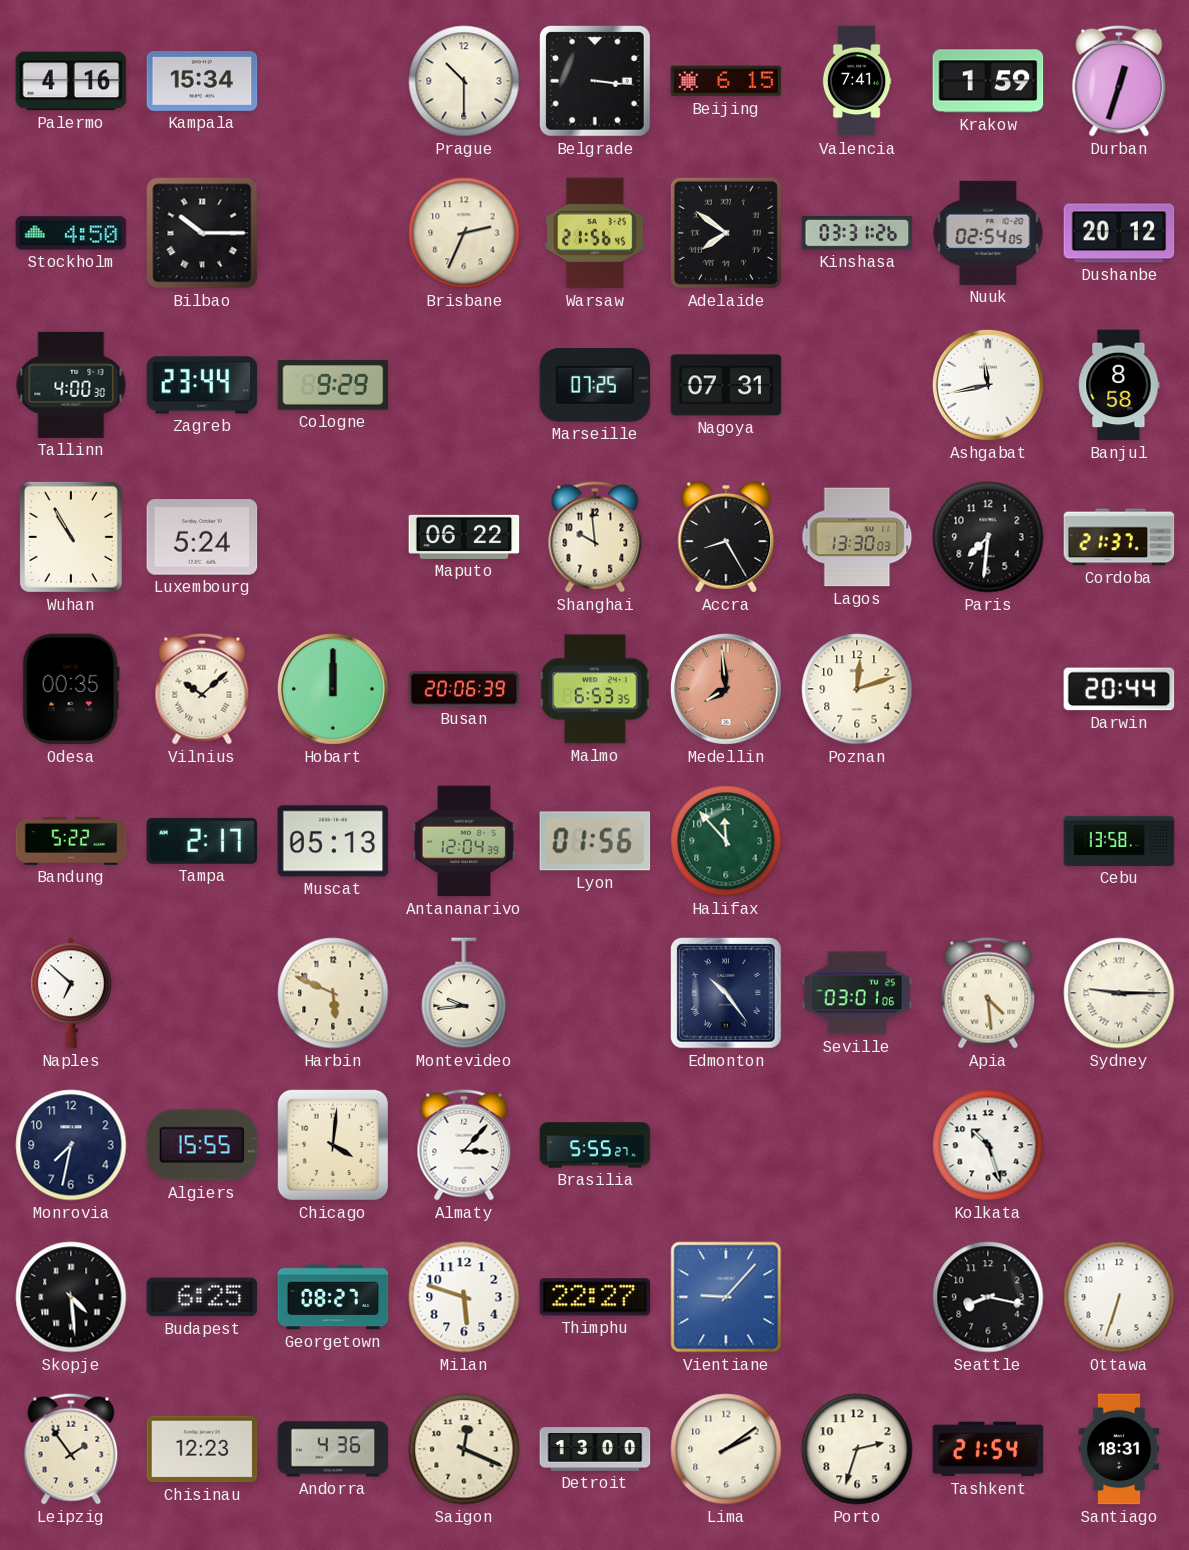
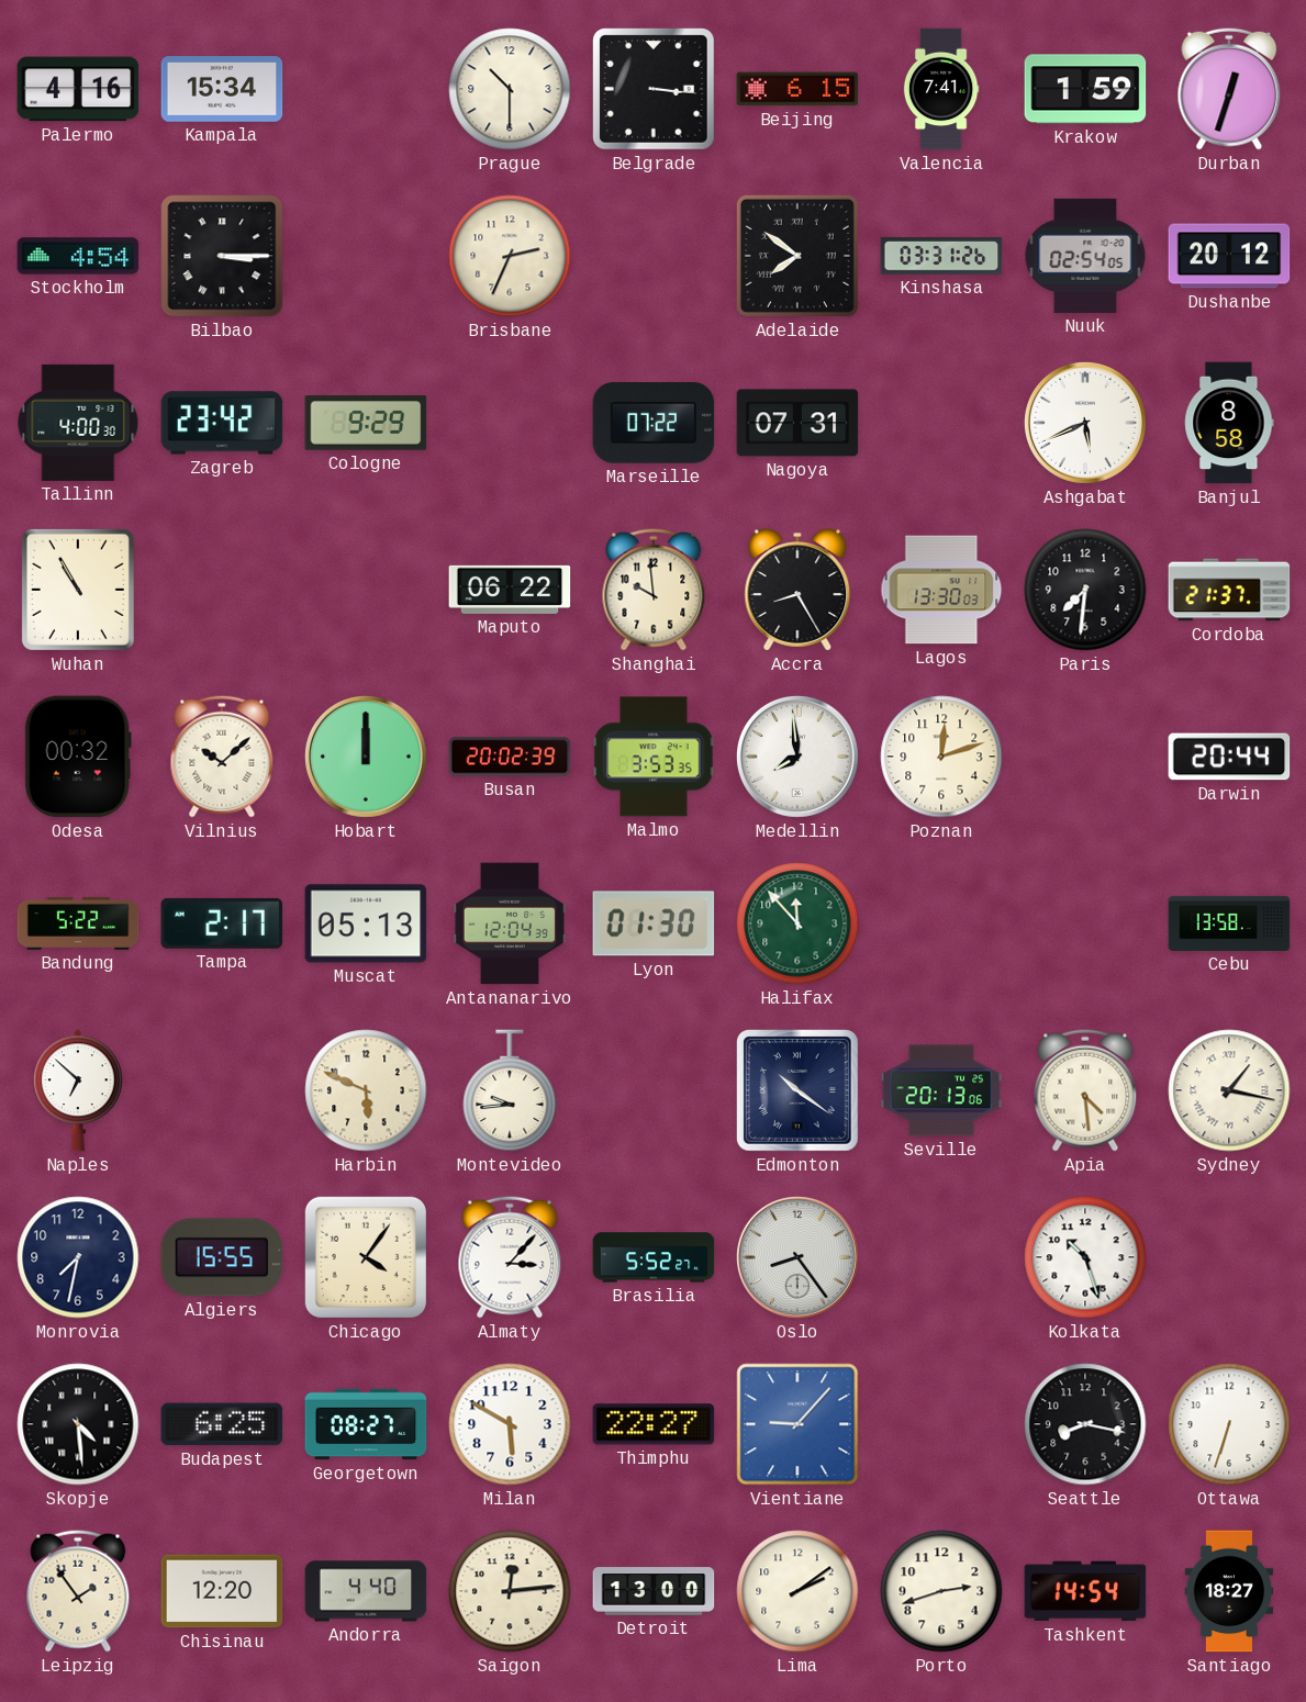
Stockholm: 4:50 -> 4:54
Bilbao: 10:15 -> 3:15
Warsaw: 21:56 -> none
Zagreb: 23:44 -> 23:42
Marseille: 07:25 -> 07:22
Ashgabat: 11:43 -> 5:41
Luxembourg: 5:24 -> none
Odesa: 00:35 -> 00:32
Busan: 20:06 -> 20:02
Malmo: 6:53 -> 3:53
Medellin dial: salmon -> white
Lyon: 01:56 -> 01:30
Edmonton: 10:24 -> 10:21
Seville: 03:01 -> 20:13
Sydney: 9:15 -> 1:17
Chicago: 4:01 -> 4:06
Brasilia: 5:55 -> 5:52
Oslo: none -> 8:24
Milan: 5:48 -> 5:50
Chisinau: 12:23 -> 12:20
Andorra: 4:36 -> 4:40
Saigon: 12:19 -> 12:14
Porto: 2:33 -> 2:42
Tashkent: 21:54 -> 14:54
Santiago: 18:31 -> 18:27
